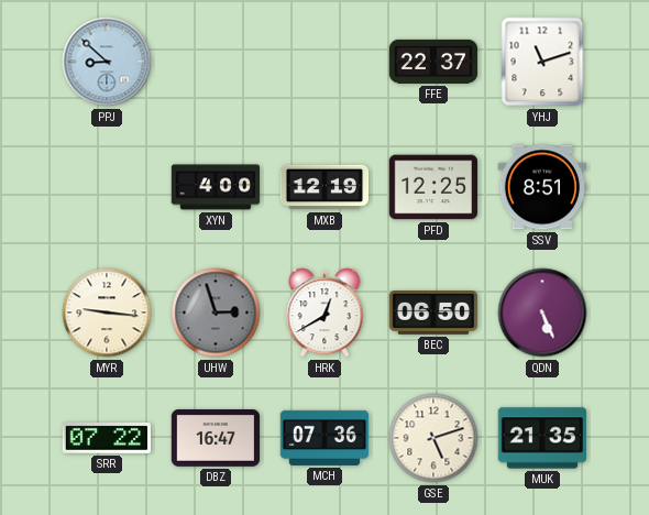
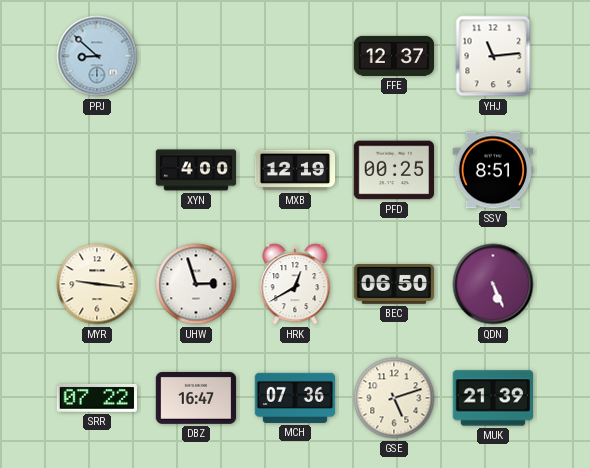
FFE: 22:37 -> 12:37
YHJ: 11:12 -> 11:14
PFD: 12:25 -> 00:25
UHW dial: grey -> white
MUK: 21:35 -> 21:39
